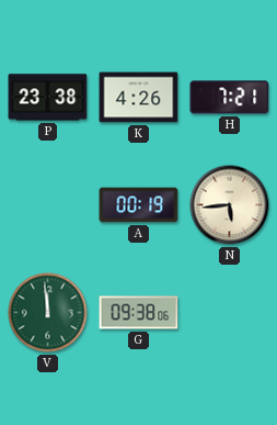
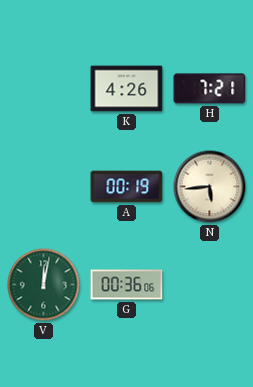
P: 23:38 -> none
V: 11:59 -> 12:02
G: 09:38 -> 00:36
